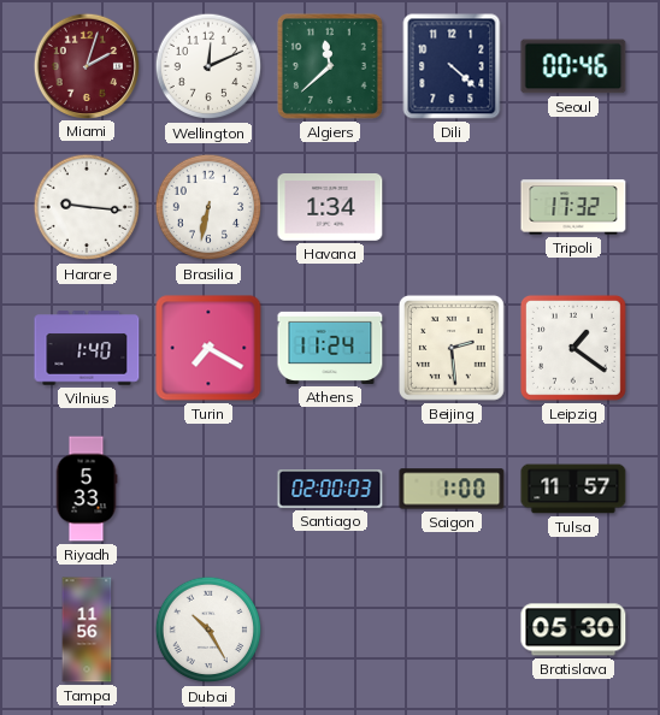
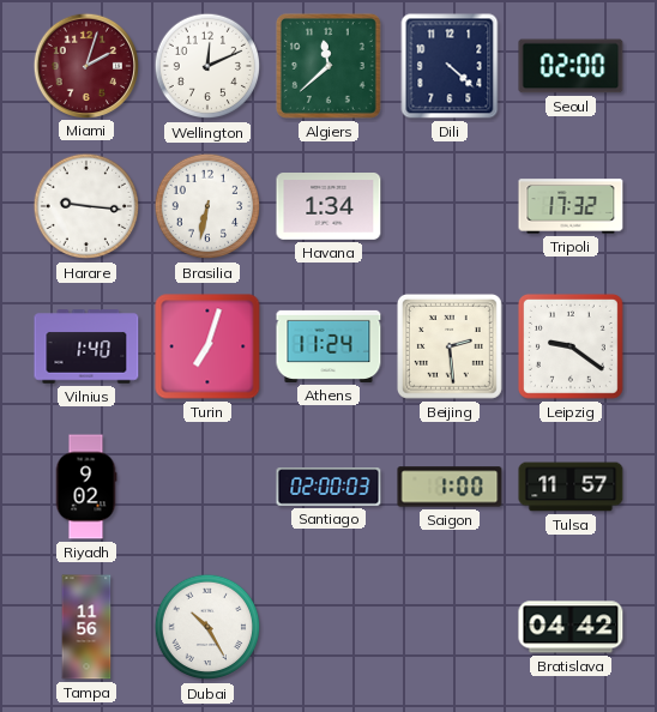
Seoul: 00:46 -> 02:00
Turin: 7:20 -> 7:03
Leipzig: 1:21 -> 9:21
Riyadh: 5:33 -> 9:02
Bratislava: 05:30 -> 04:42
